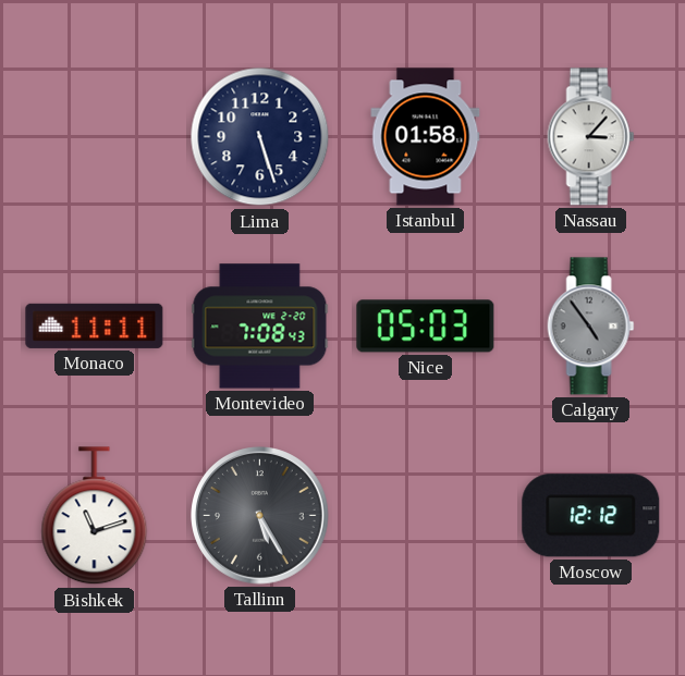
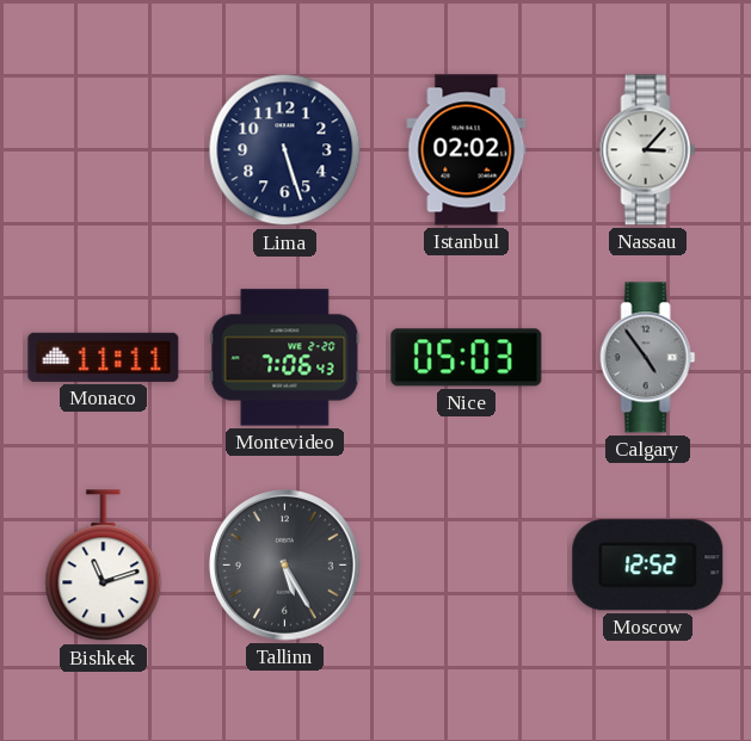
Istanbul: 01:58 -> 02:02
Montevideo: 7:08 -> 7:06
Moscow: 12:12 -> 12:52
